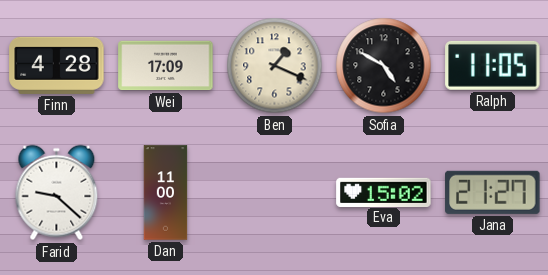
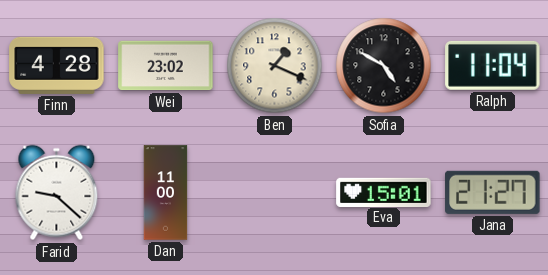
Wei: 17:09 -> 23:02
Ralph: 11:05 -> 11:04
Eva: 15:02 -> 15:01
